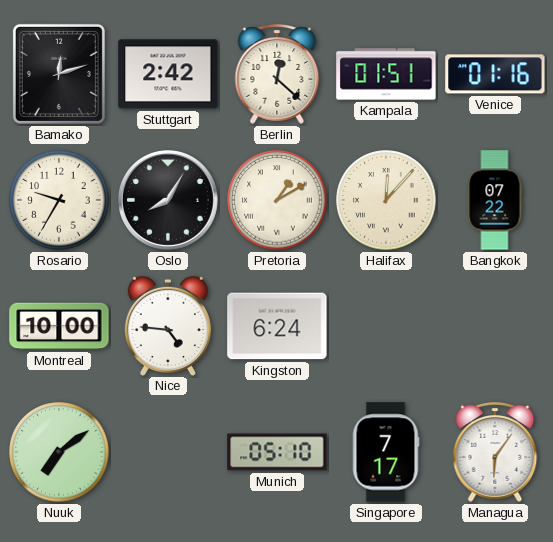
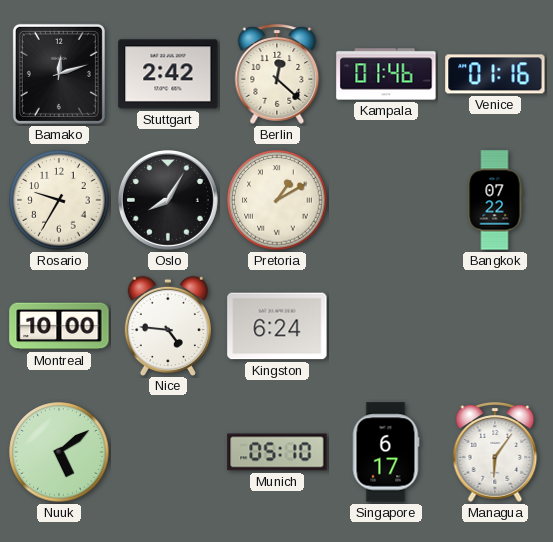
Kampala: 01:51 -> 01:46
Halifax: 12:07 -> none
Nuuk: 7:09 -> 5:09
Singapore: 7:17 -> 6:17
